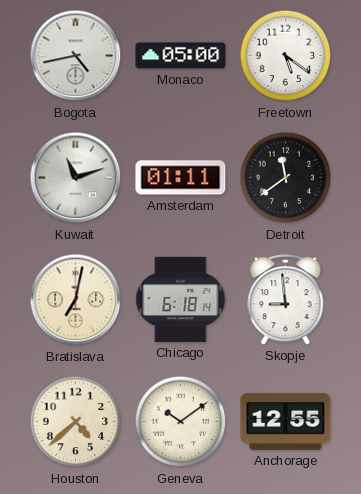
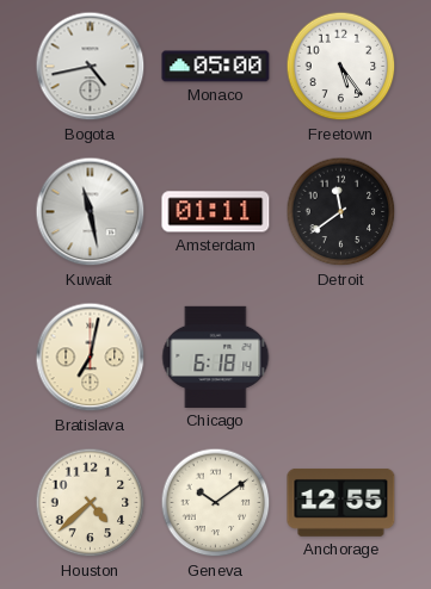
Freetown: 5:21 -> 5:24
Kuwait: 11:12 -> 11:28
Skopje: 8:59 -> none
